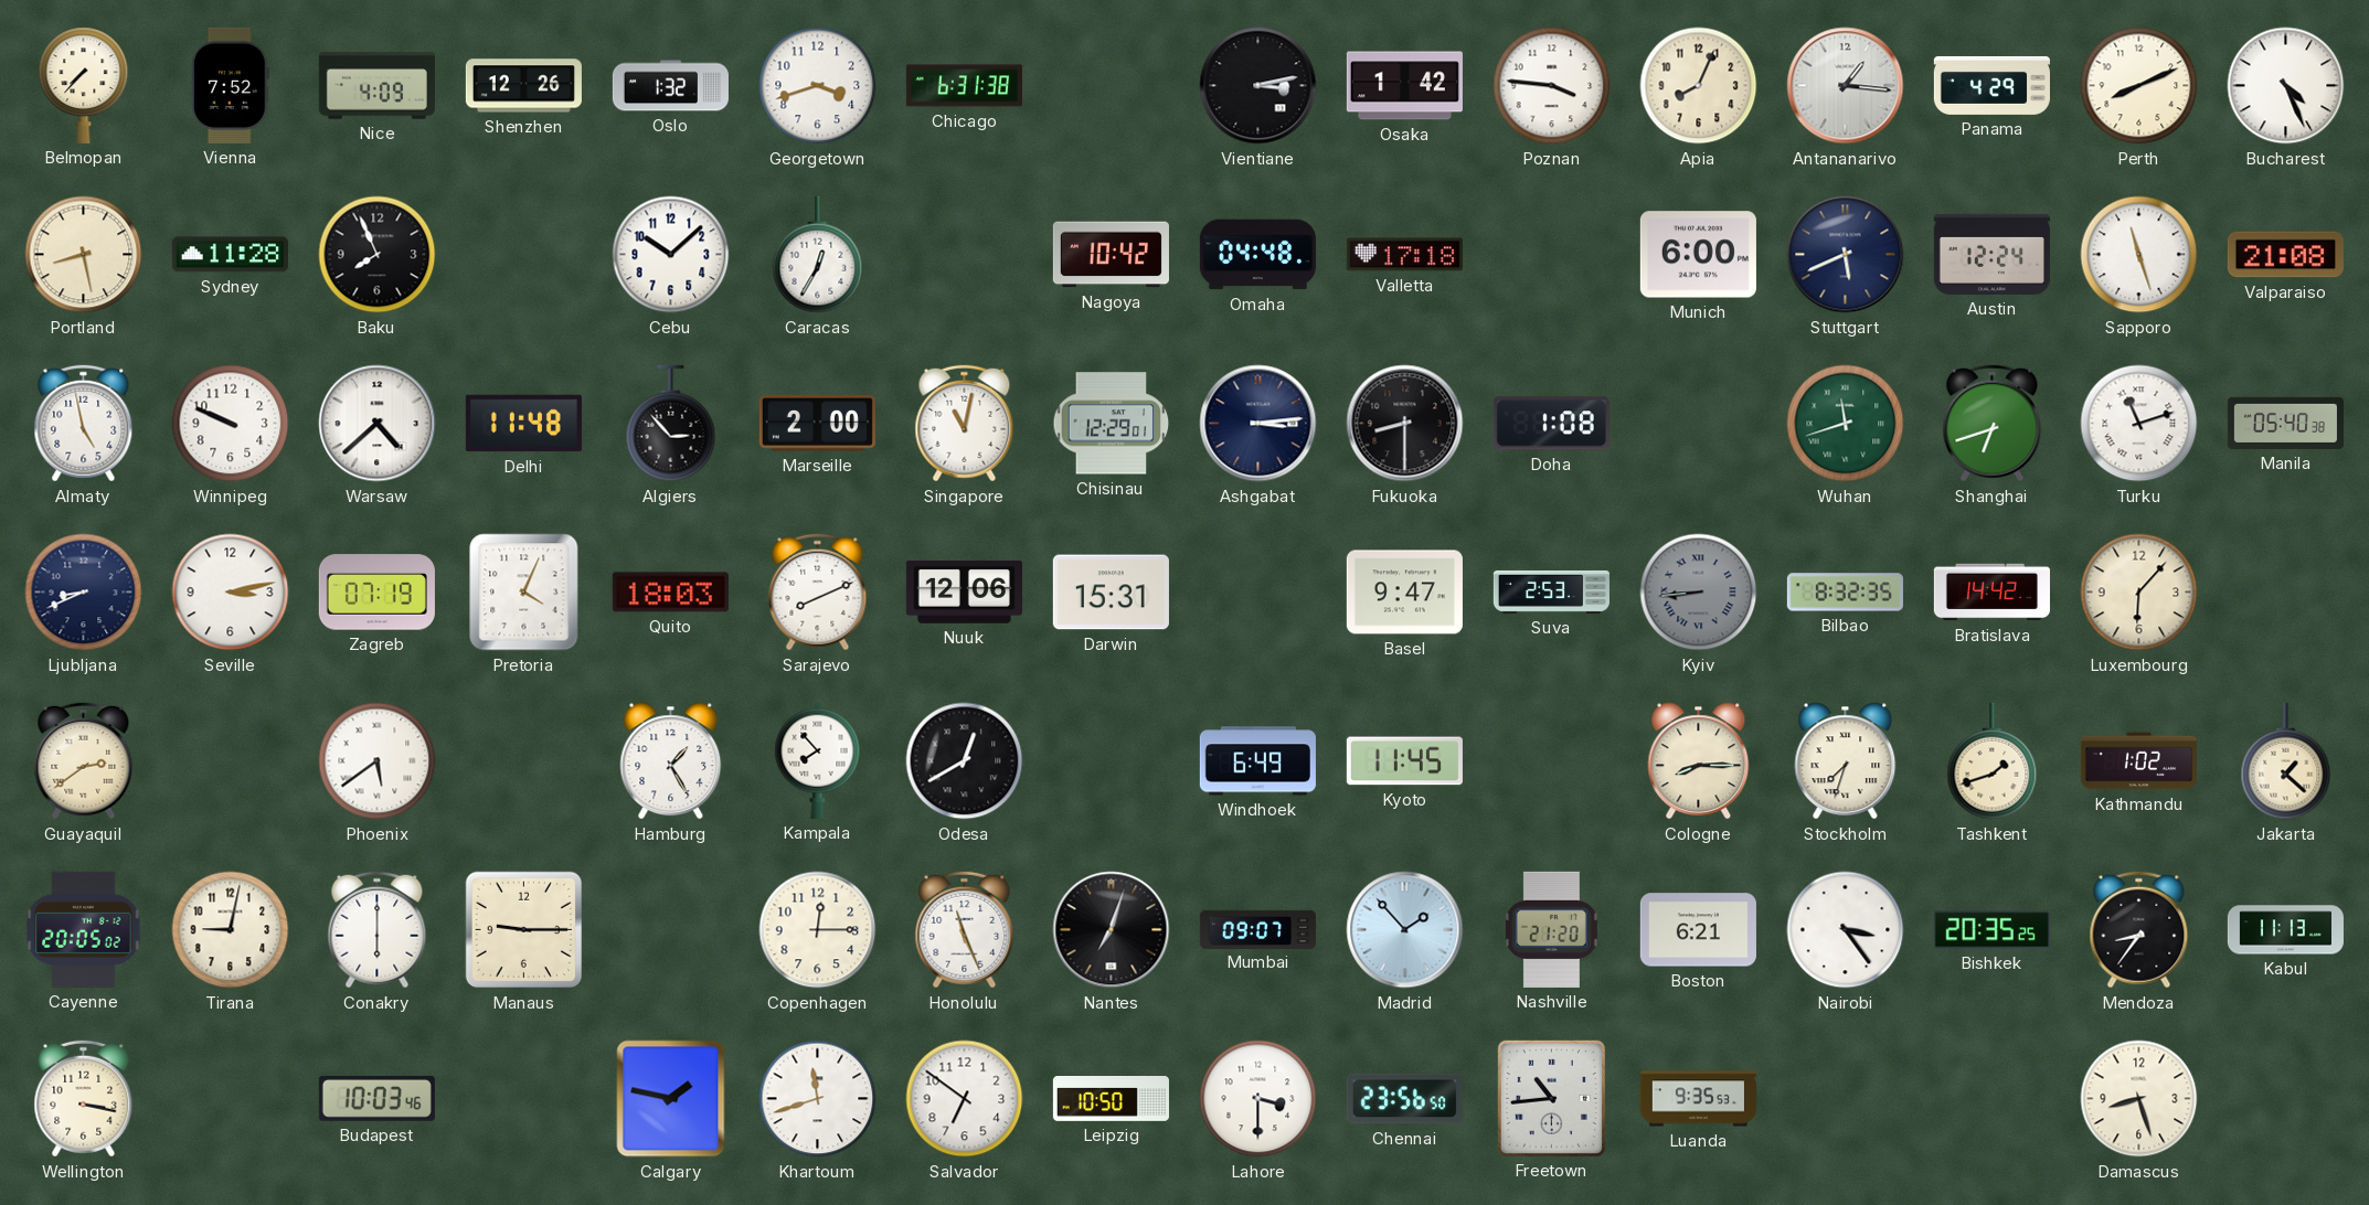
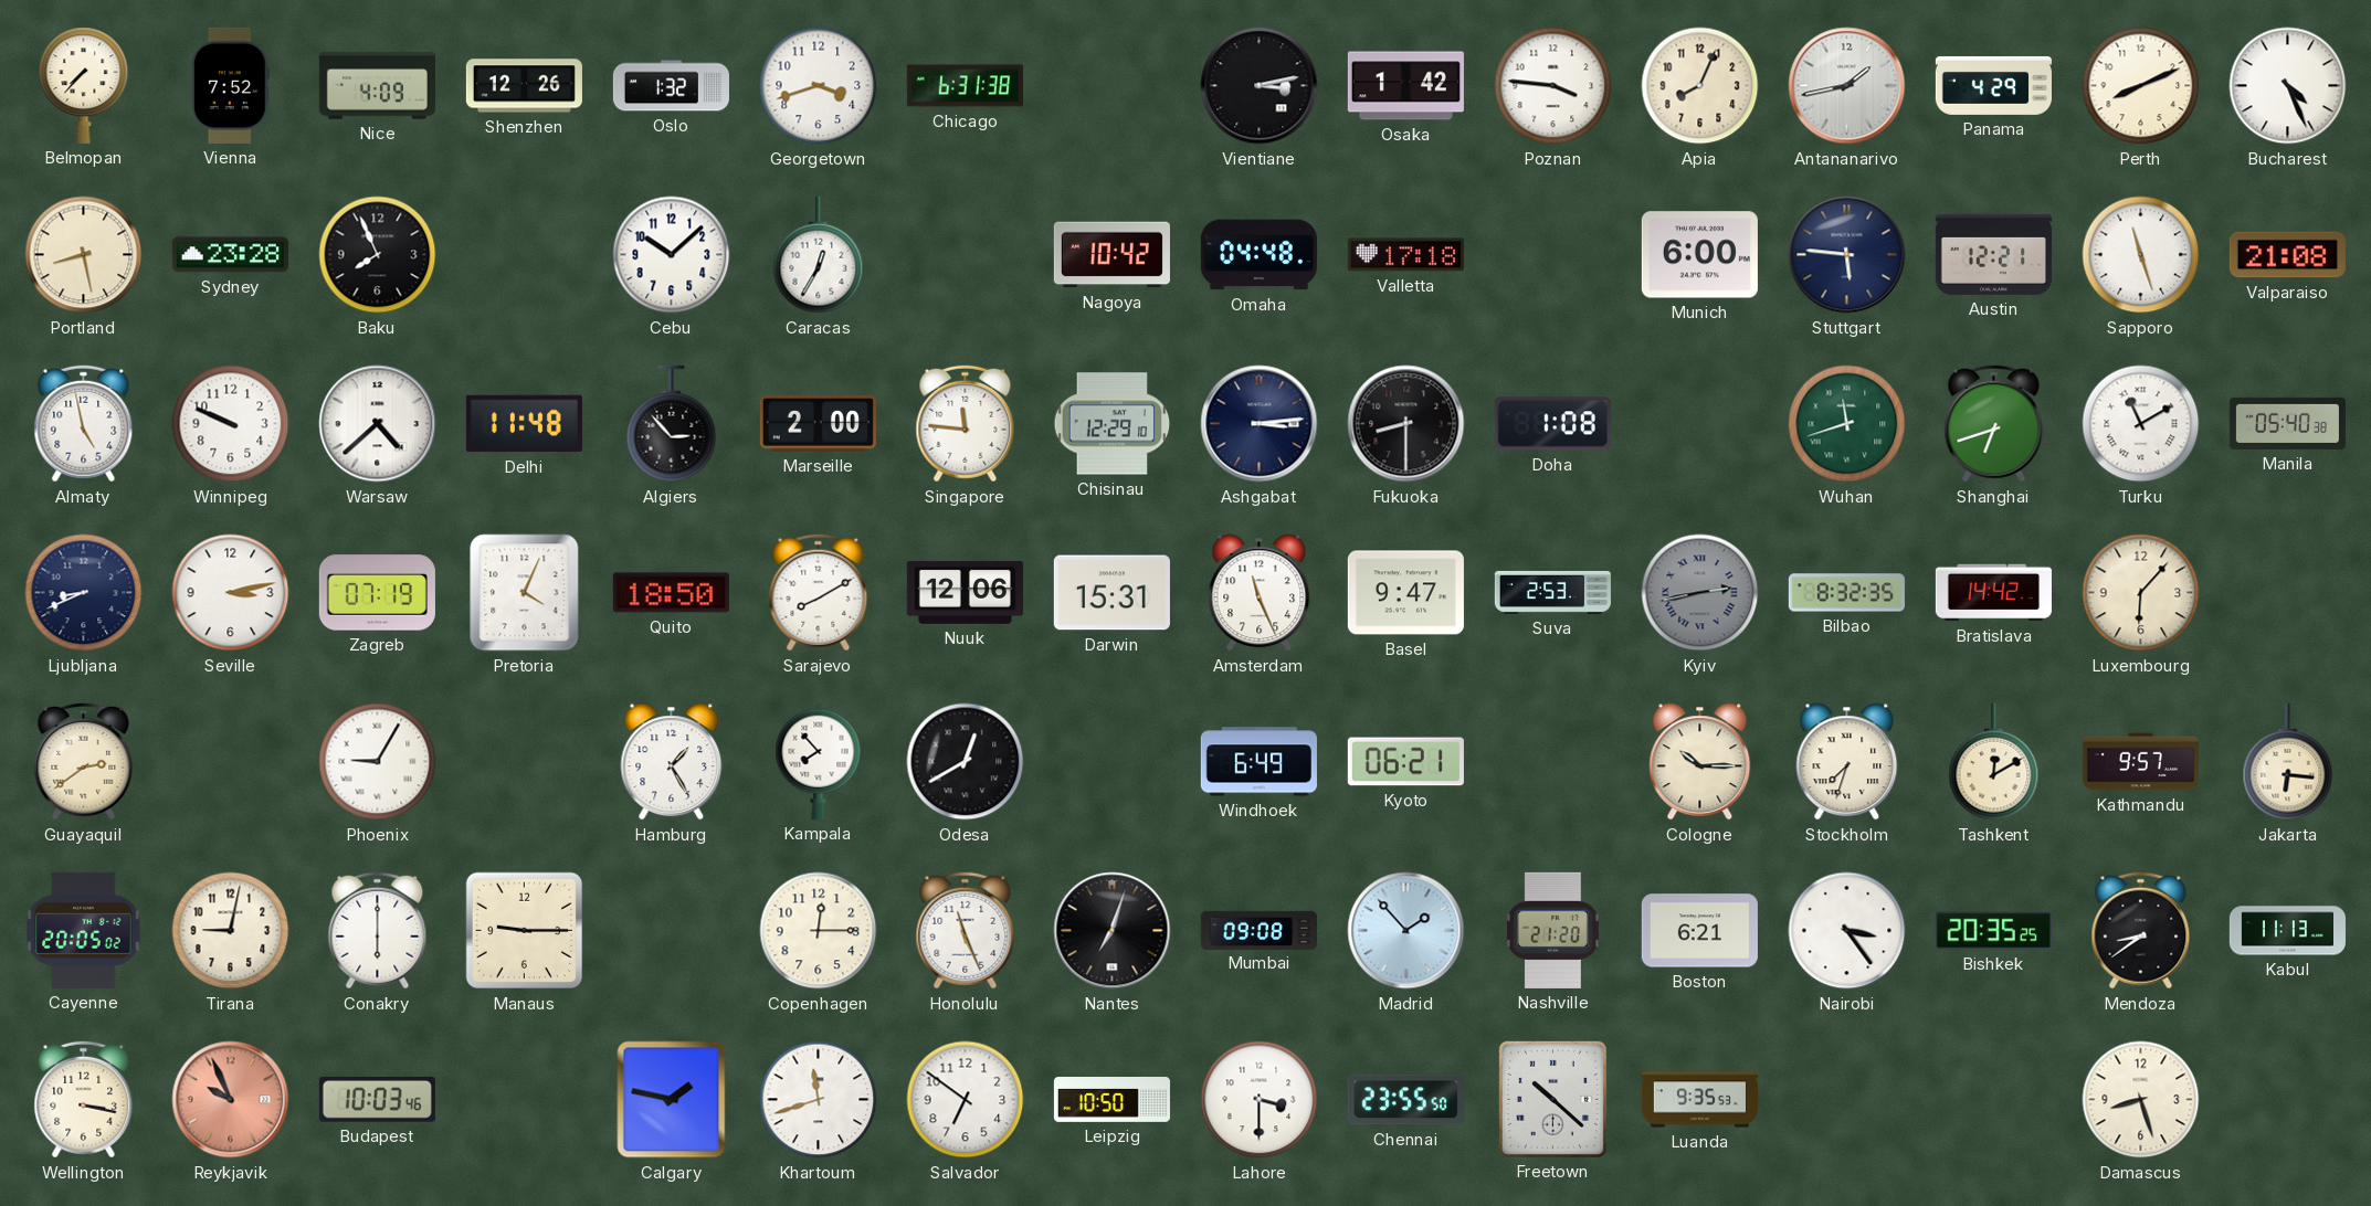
Antananarivo: 1:16 -> 1:43
Sydney: 11:28 -> 23:28
Stuttgart: 5:41 -> 5:46
Austin: 12:24 -> 12:21
Singapore: 11:02 -> 11:46
Chisinau: 12:29:01 -> 12:29:10
Turku: 11:12 -> 11:10
Quito: 18:03 -> 18:50
Sarajevo: 8:11 -> 8:10
Amsterdam: none -> 11:26
Kyiv: 8:44 -> 2:43
Phoenix: 5:39 -> 9:05
Kyoto: 11:45 -> 06:21
Cologne: 8:15 -> 10:15
Tashkent: 1:42 -> 12:10
Kathmandu: 1:02 -> 9:57
Jakarta: 1:22 -> 6:16
Mumbai: 09:07 -> 09:08
Mendoza: 8:36 -> 8:39
Reykjavik: none -> 9:56
Chennai: 23:56 -> 23:55
Freetown: 10:44 -> 10:22
